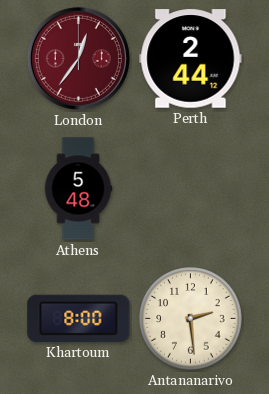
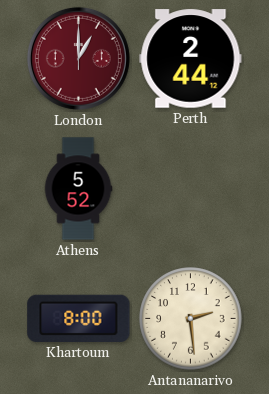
London: 12:36 -> 1:00
Athens: 5:48 -> 5:52
